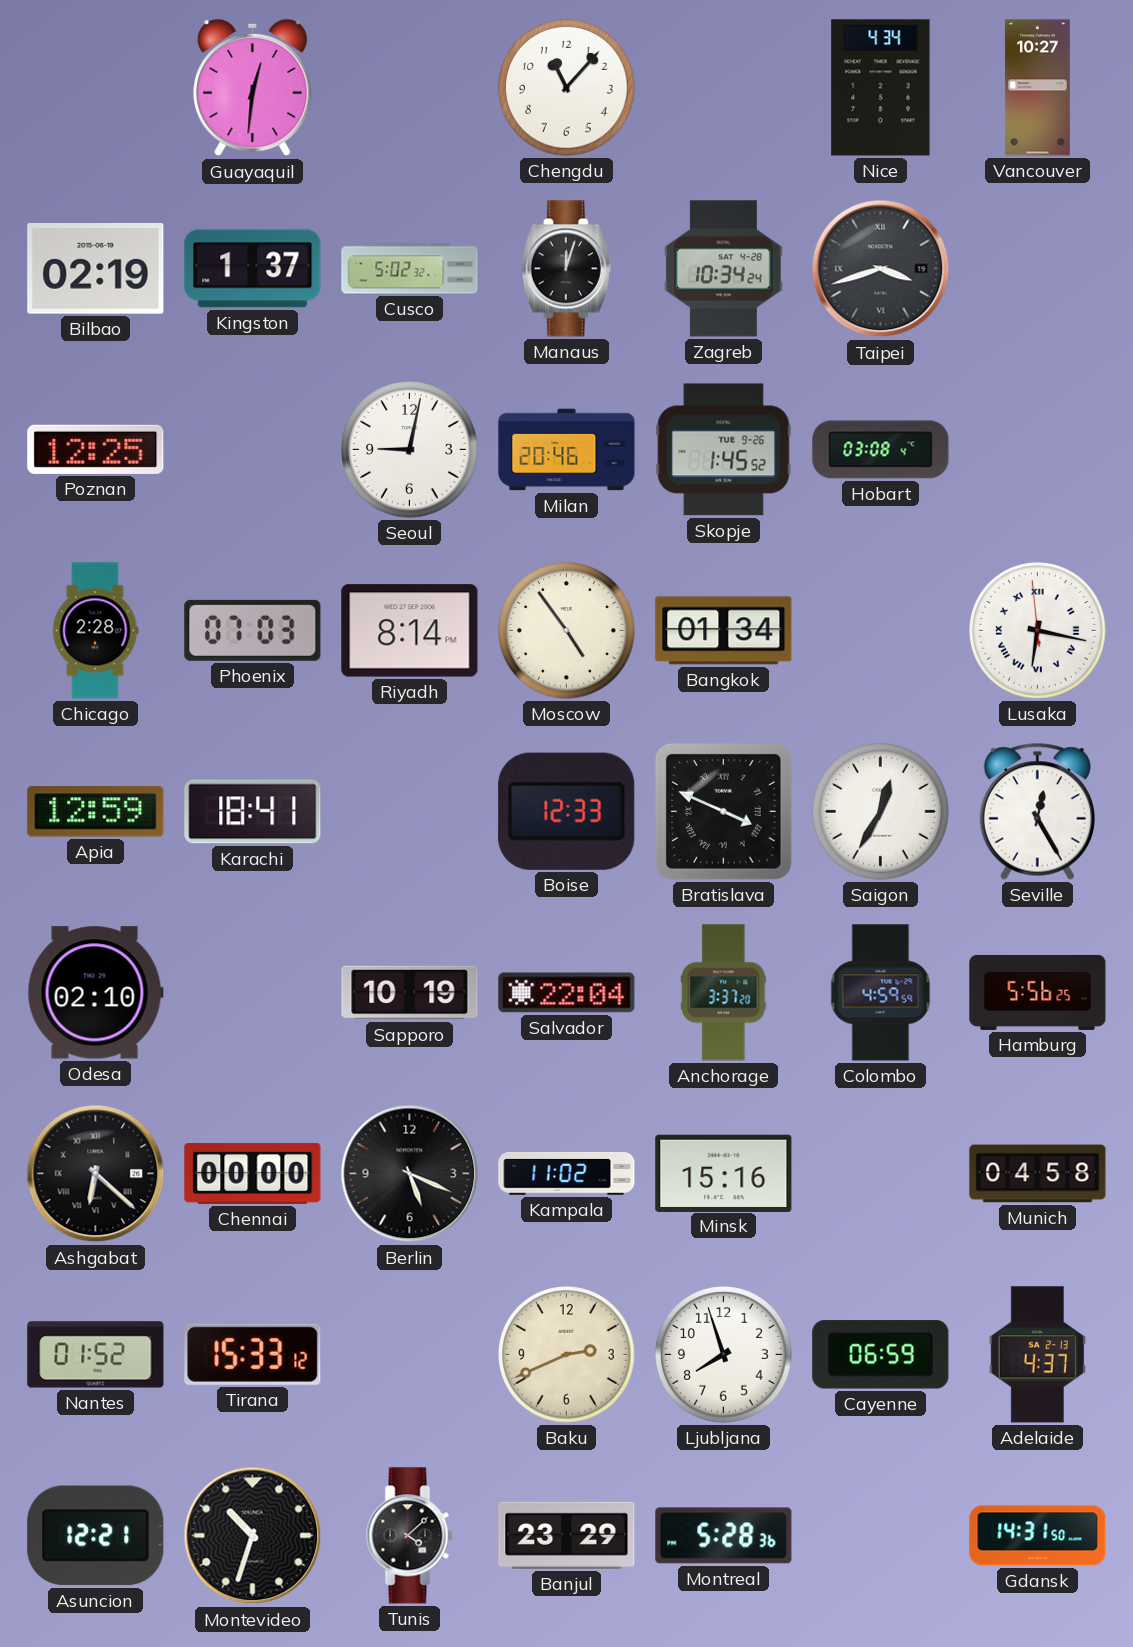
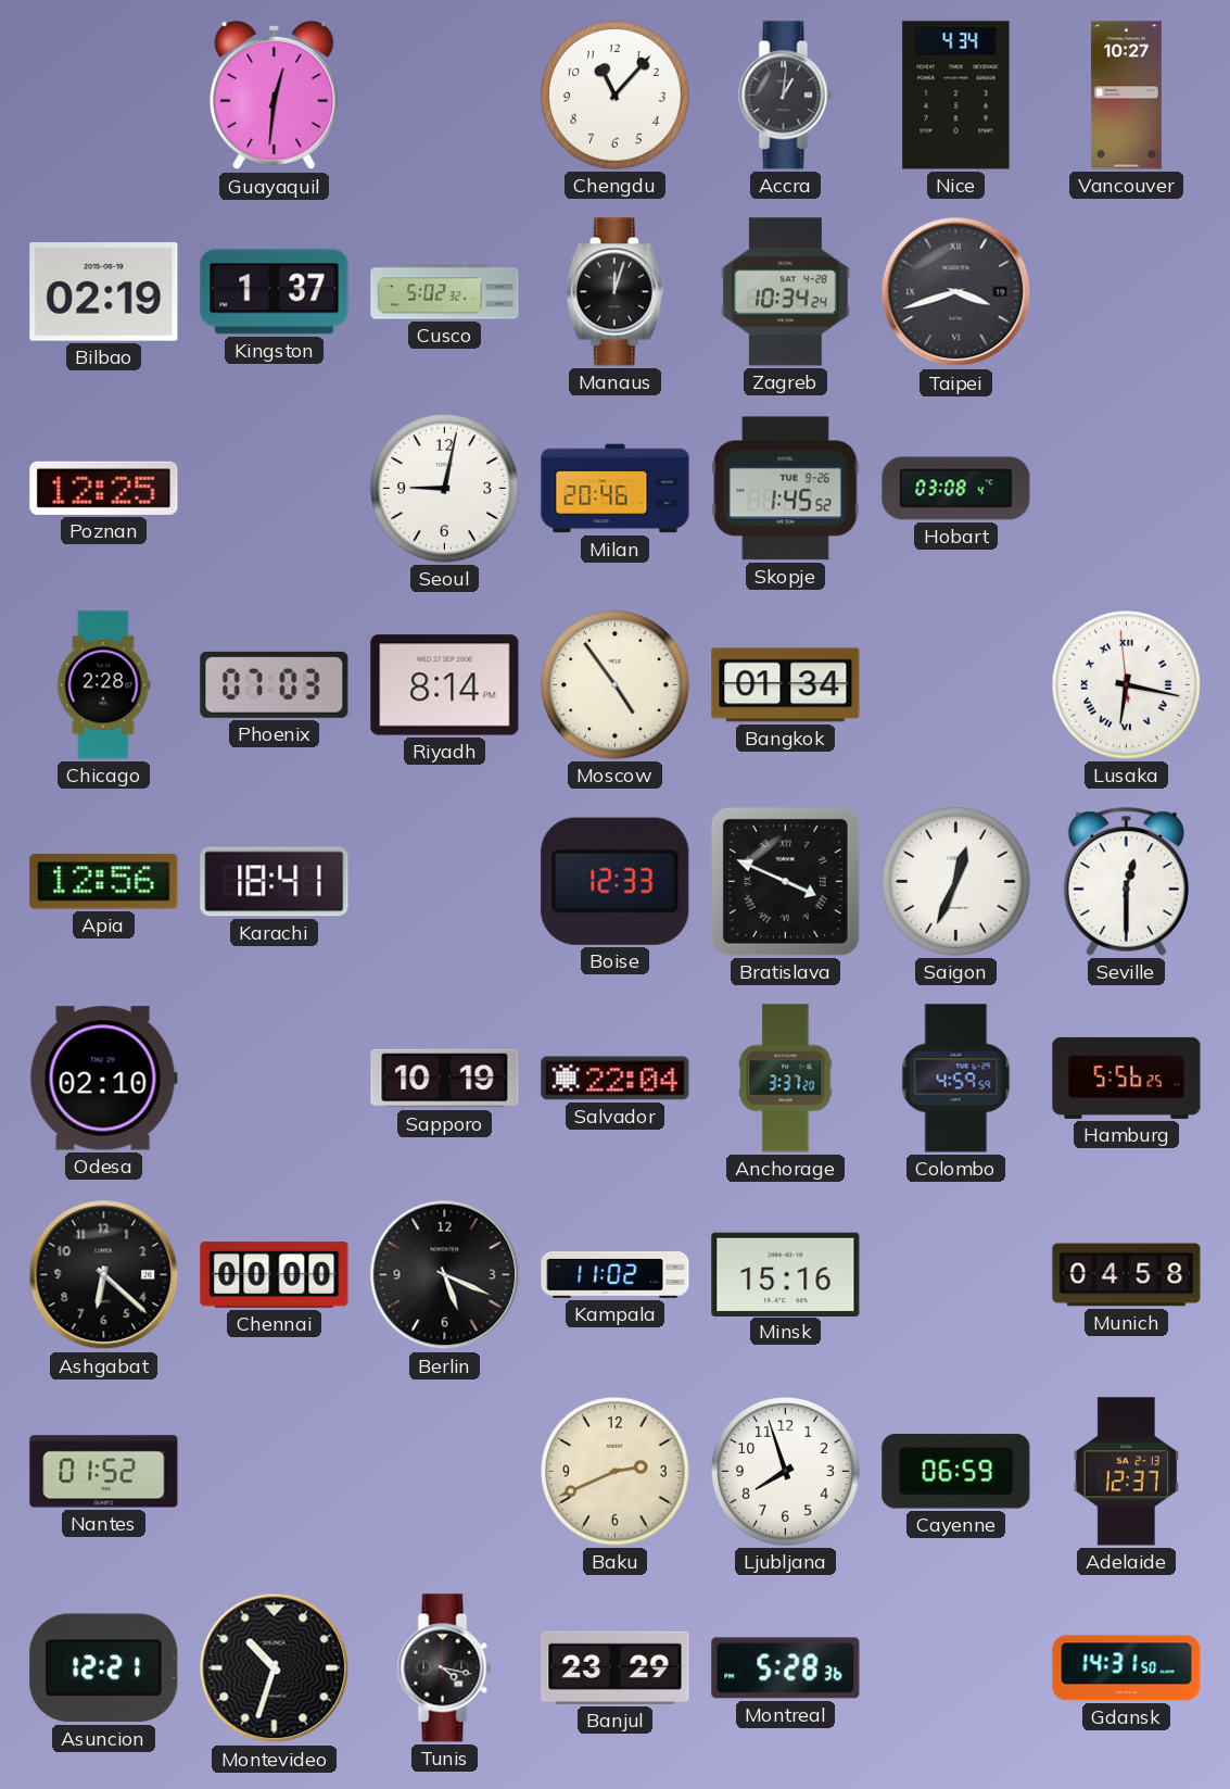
Accra: none -> 1:01
Apia: 12:59 -> 12:56
Saigon: 12:35 -> 12:34
Seville: 12:25 -> 12:30
Ashgabat numerals: Roman -> Arabic
Tirana: 15:33 -> none
Adelaide: 4:37 -> 12:37
Tunis: 4:08 -> 4:17
